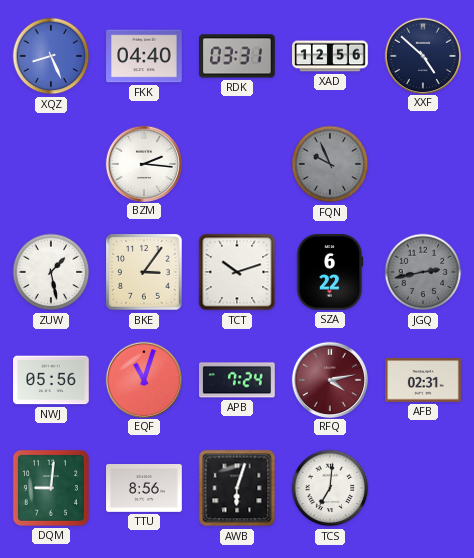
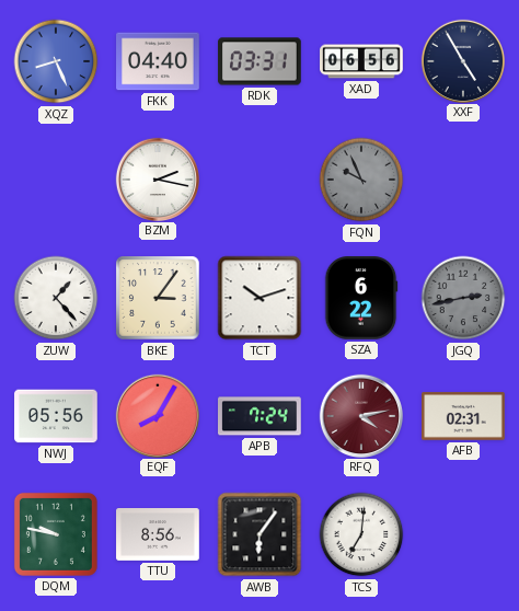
XAD: 12:56 -> 06:56
XXF: 4:52 -> 4:55
BZM: 2:16 -> 2:17
ZUW: 1:28 -> 1:23
EQF: 11:03 -> 8:05
DQM: 9:01 -> 9:47
AWB: 6:03 -> 6:06
